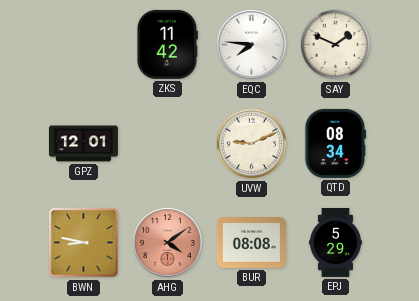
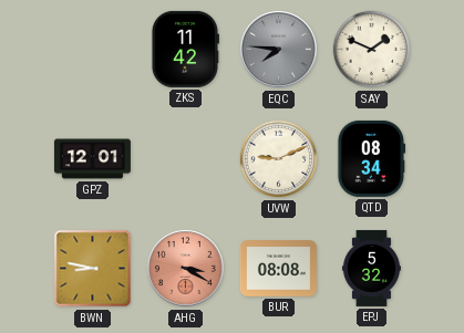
EQC dial: white -> grey
AHG: 4:09 -> 3:20
EPJ: 5:29 -> 5:32
